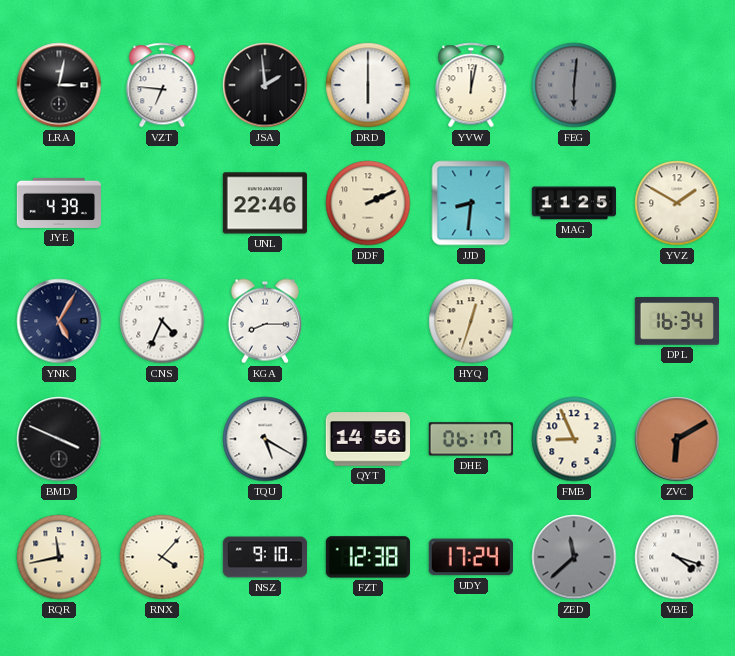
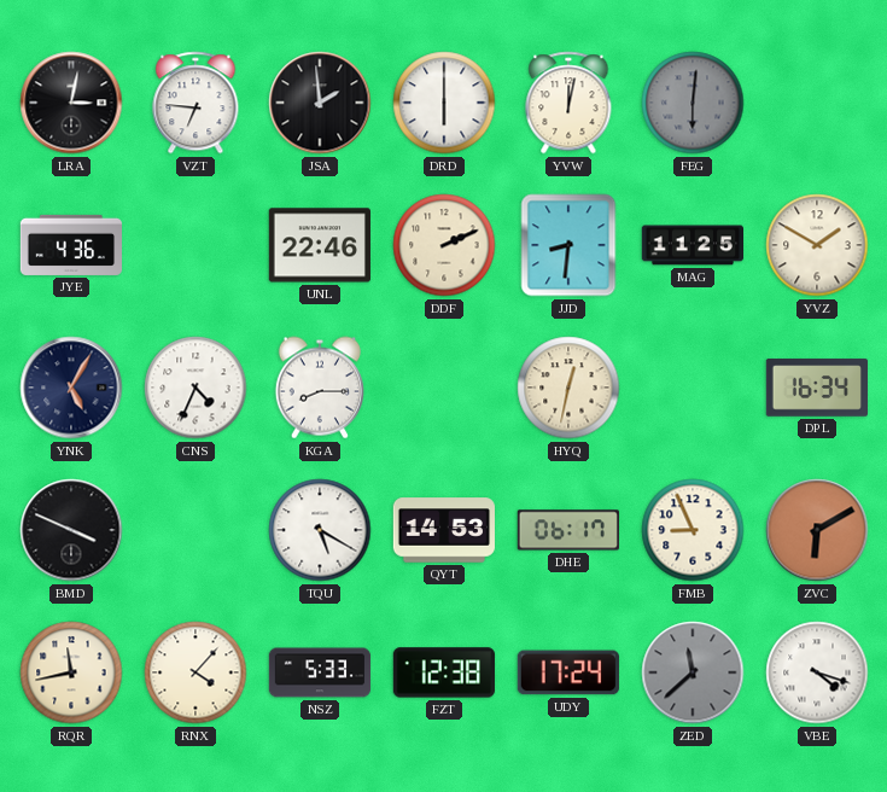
JYE: 4:39 -> 4:36
HYQ: 12:33 -> 12:32
QYT: 14:56 -> 14:53
NSZ: 9:10 -> 5:33
